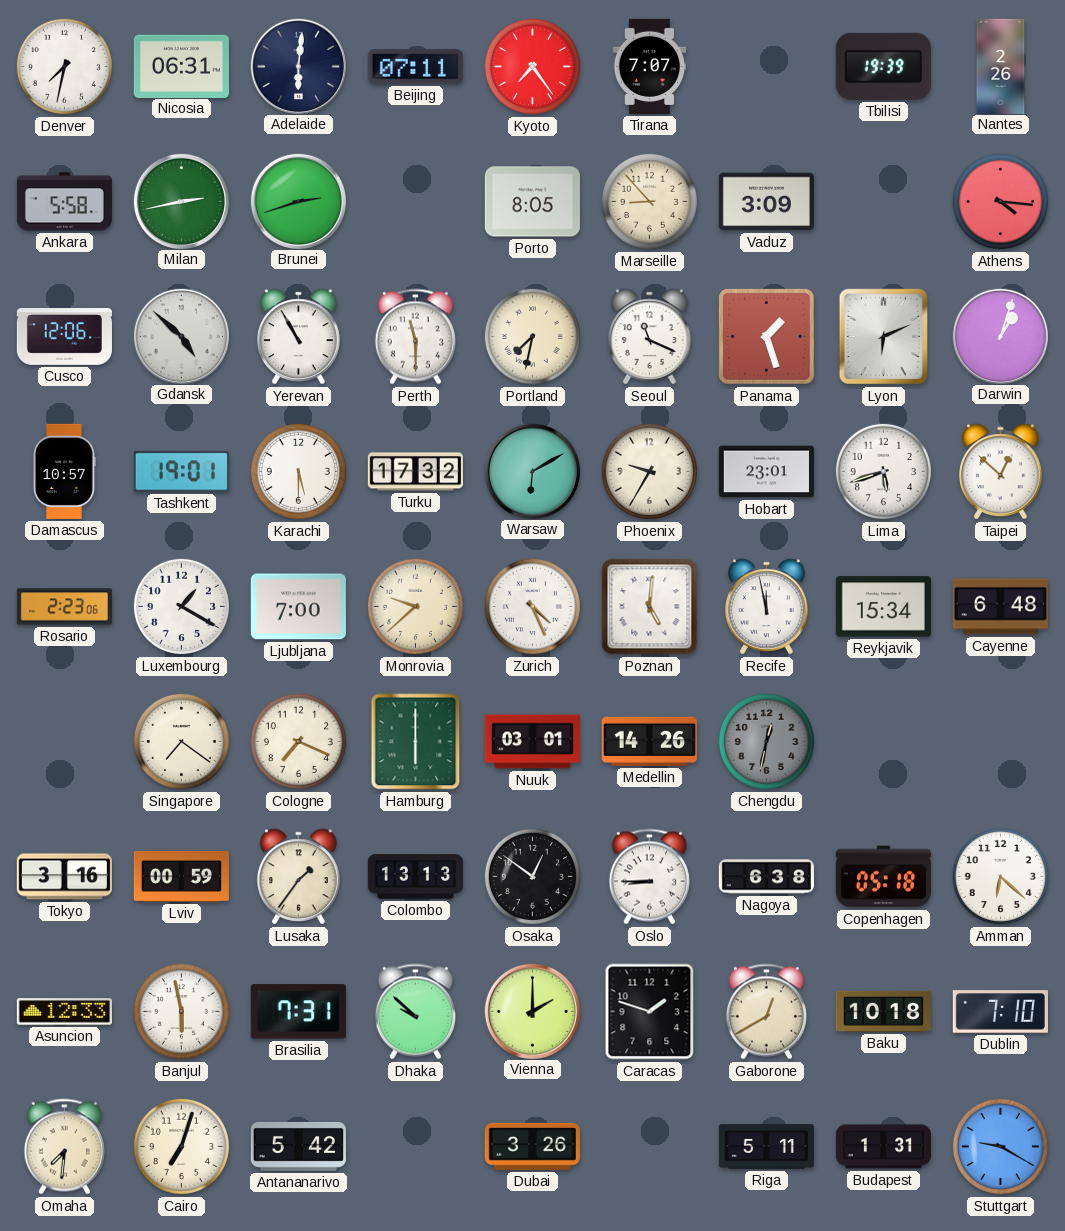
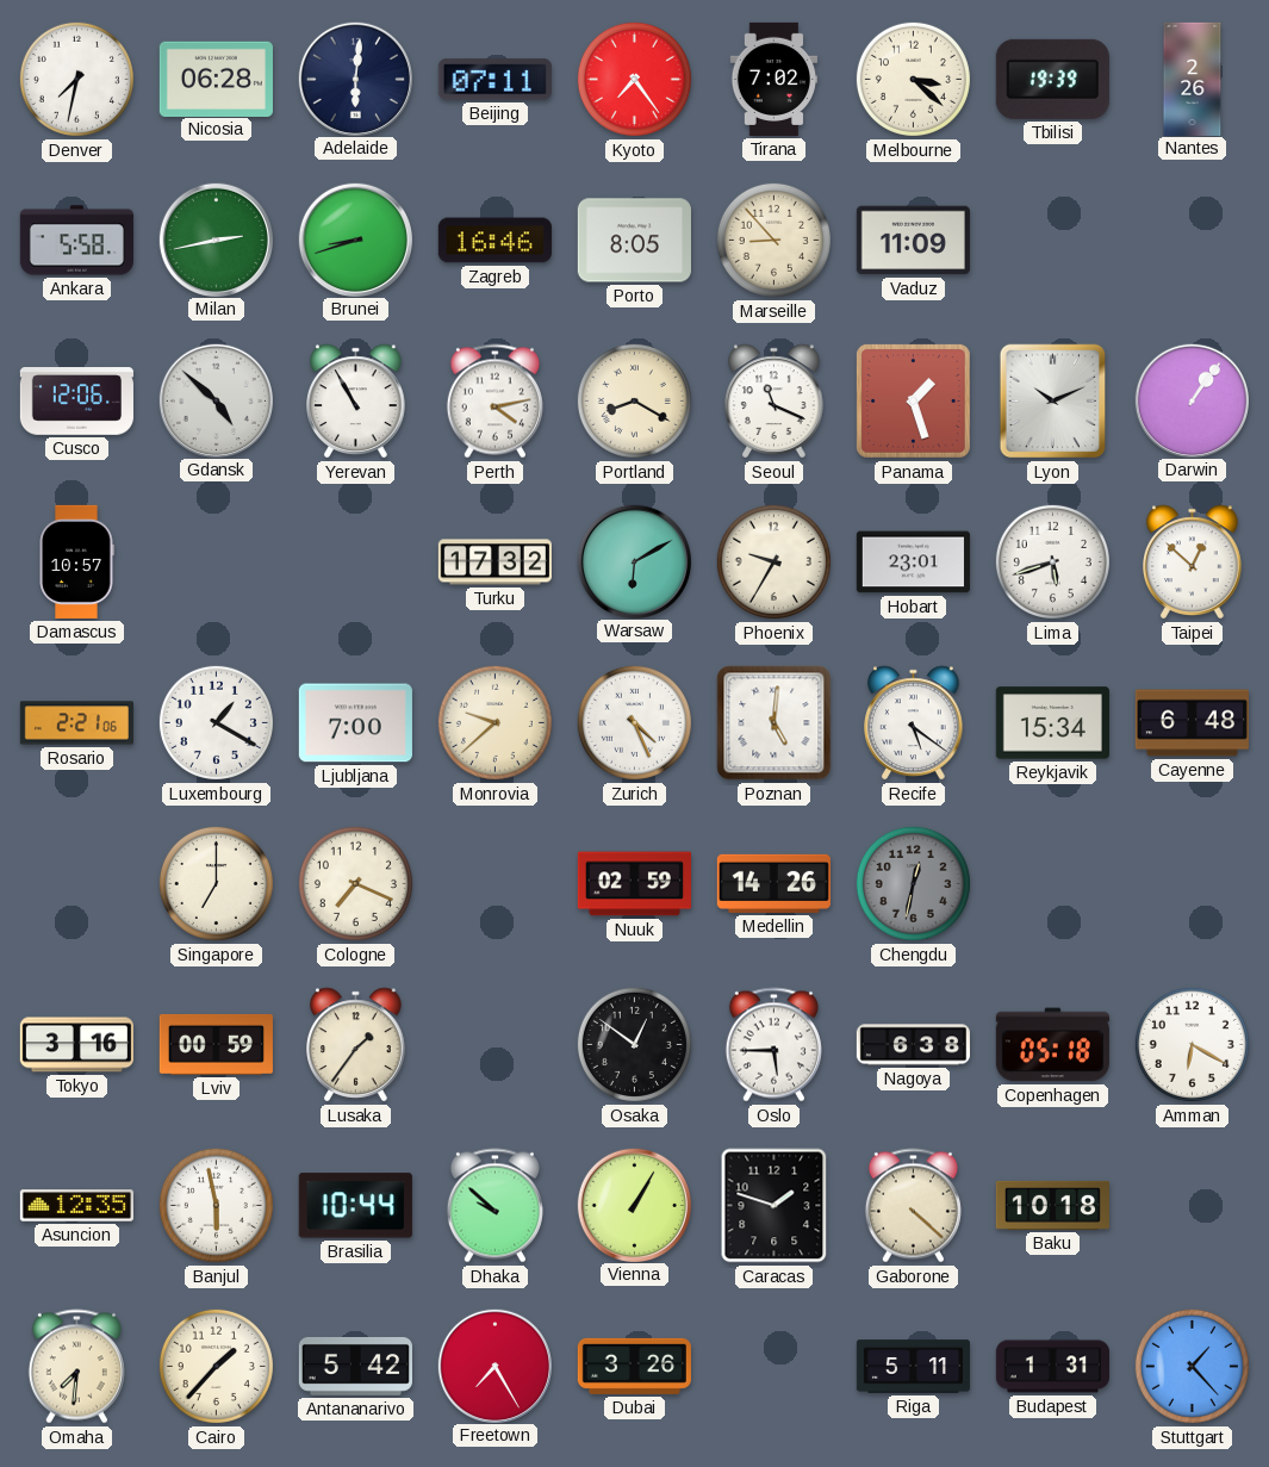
Nicosia: 06:31 -> 06:28
Tirana: 7:07 -> 7:02
Melbourne: none -> 3:22
Brunei: 2:42 -> 8:42
Zagreb: none -> 16:46
Vaduz: 3:09 -> 11:09
Athens: 4:16 -> none
Perth: 11:30 -> 4:13
Portland: 7:32 -> 8:20
Lyon: 6:11 -> 10:11
Darwin: 1:03 -> 1:06
Tashkent: 19:01 -> none
Karachi: 5:30 -> none
Rosario: 2:23 -> 2:21
Recife: 11:58 -> 5:21
Singapore: 7:21 -> 7:00
Hamburg: 6:00 -> none
Nuuk: 03:01 -> 02:59
Colombo: 13:13 -> none
Oslo: 8:45 -> 5:45
Amman: 6:22 -> 6:20
Asuncion: 12:33 -> 12:35
Brasilia: 7:31 -> 10:44
Vienna: 2:00 -> 1:05
Gaborone: 12:40 -> 4:22
Dublin: 7:10 -> none
Cairo: 7:03 -> 1:37
Freetown: none -> 7:25
Stuttgart: 9:20 -> 1:23
